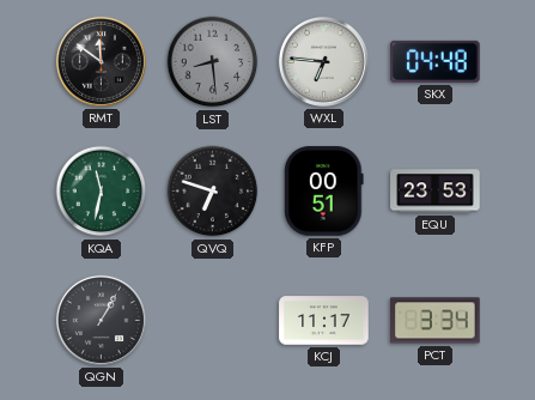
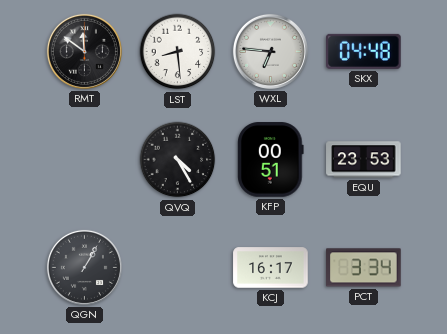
LST dial: grey -> white
KQA: 11:32 -> none
QVQ: 6:48 -> 4:25
KCJ: 11:17 -> 16:17
